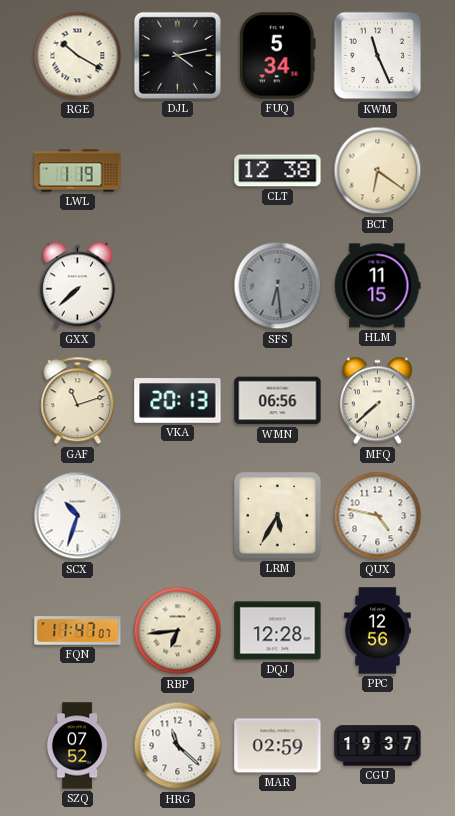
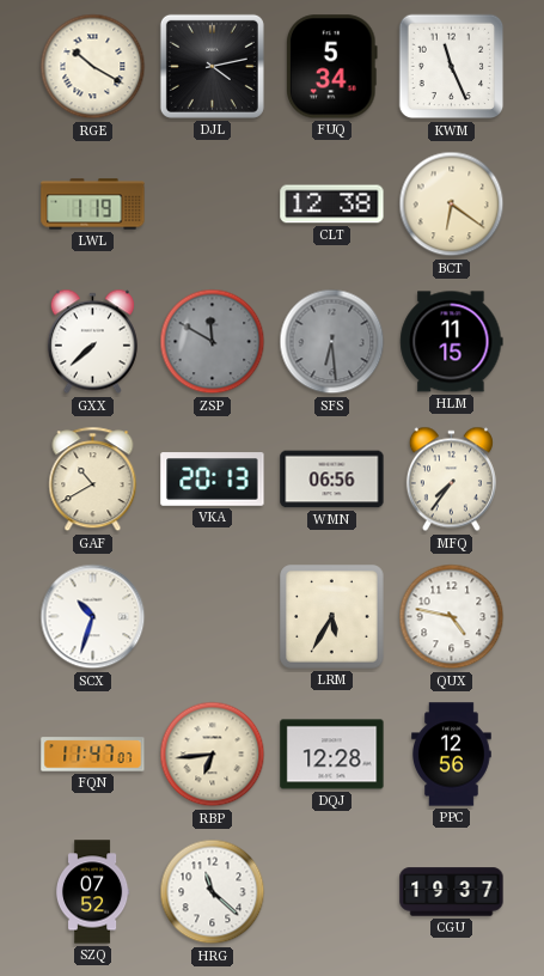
ZSP: none -> 11:50
GAF: 11:12 -> 10:40
MFQ: 7:38 -> 7:36
MAR: 02:59 -> none
